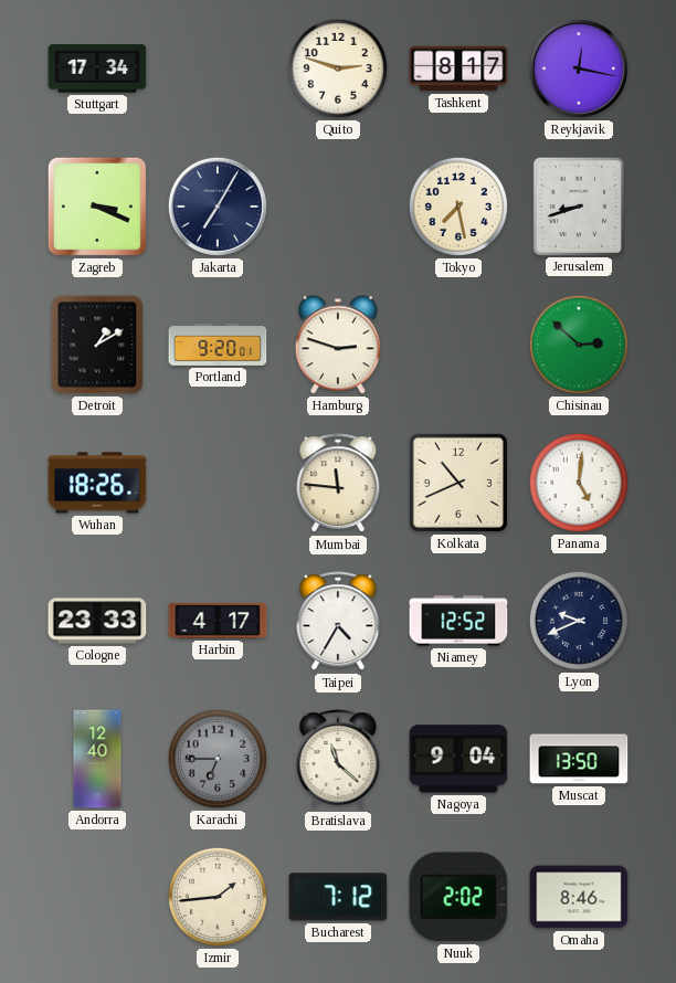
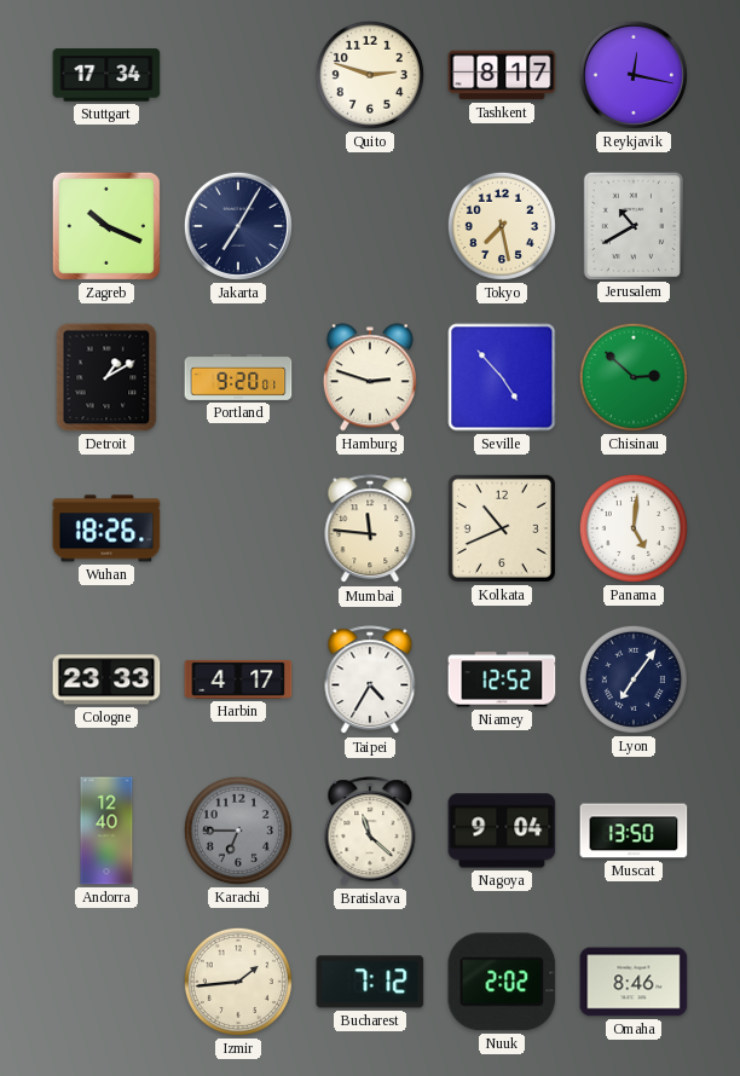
Zagreb: 3:19 -> 10:19
Jerusalem: 8:42 -> 10:40
Seville: none -> 4:53
Lyon: 9:41 -> 7:06
